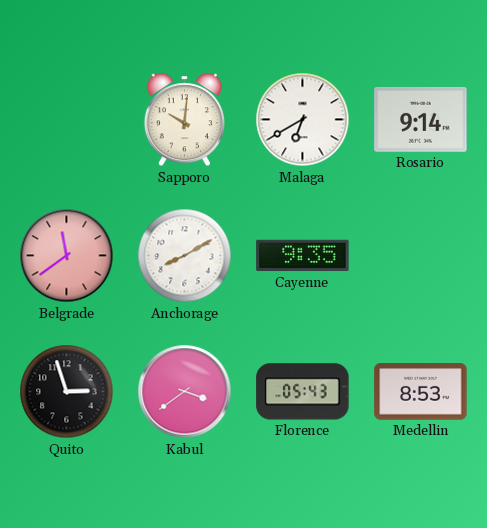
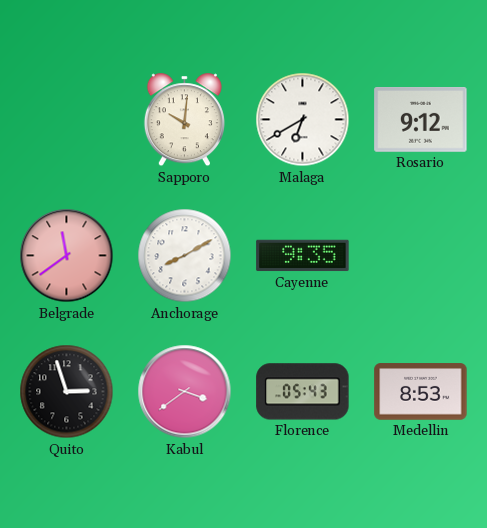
Rosario: 9:14 -> 9:12
